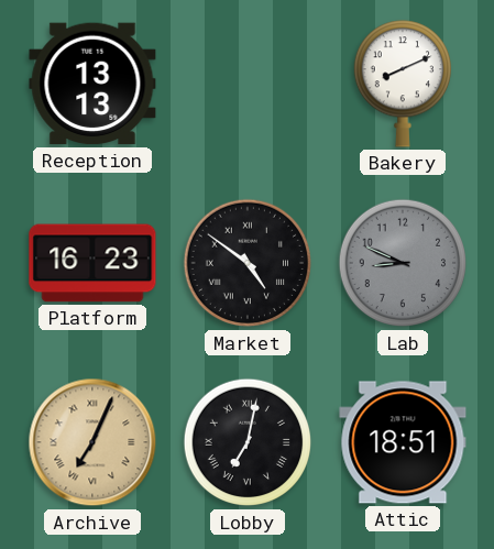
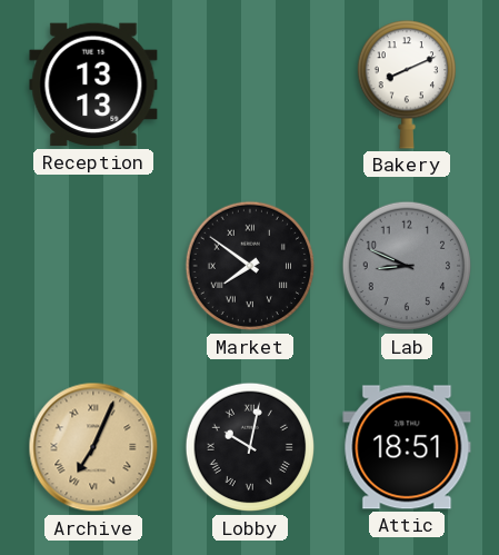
Platform: 16:23 -> none
Market: 4:51 -> 7:51
Lobby: 7:02 -> 10:02
